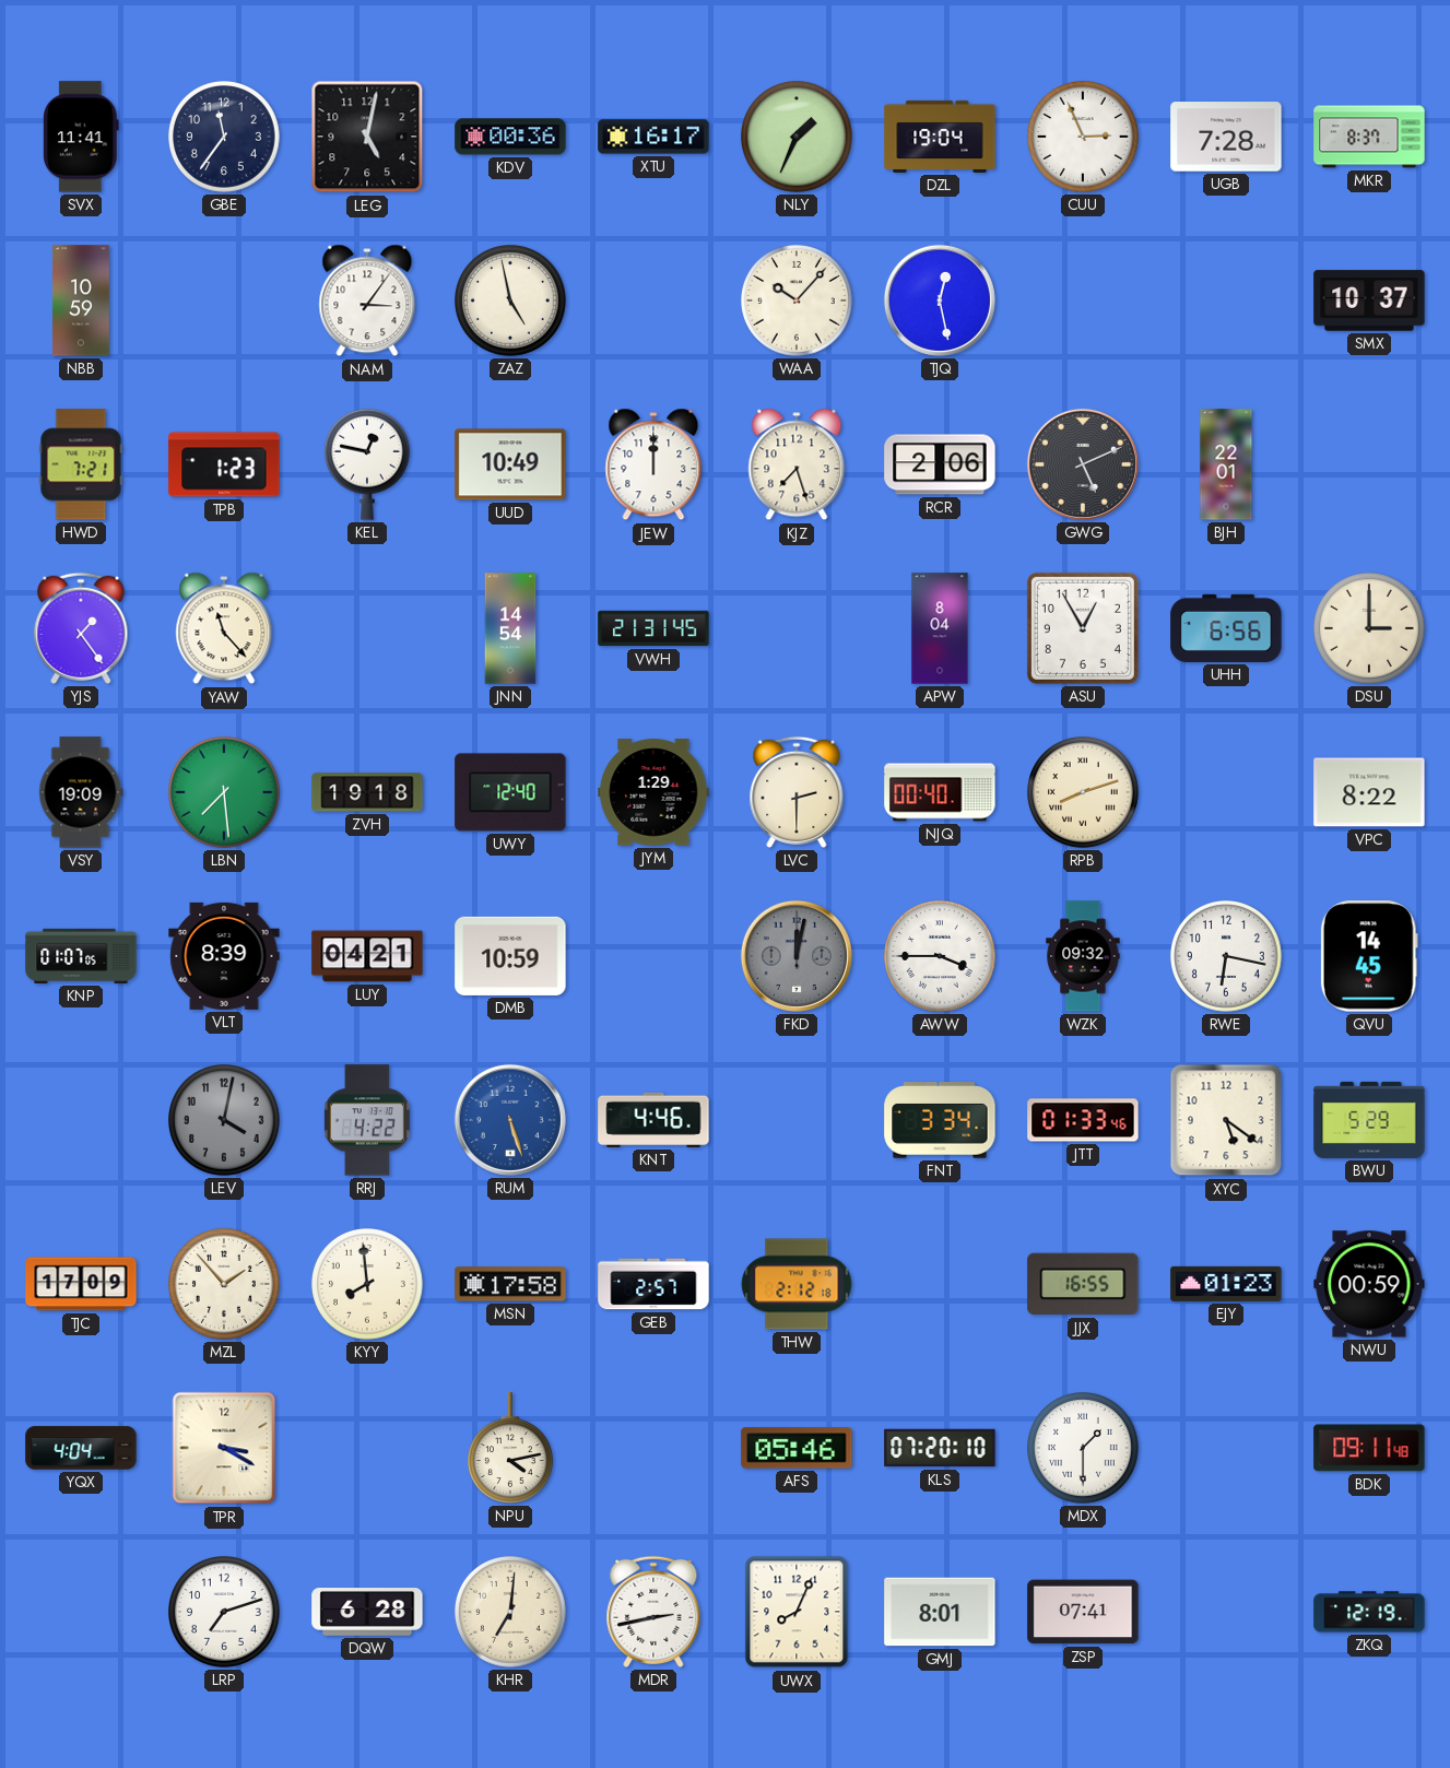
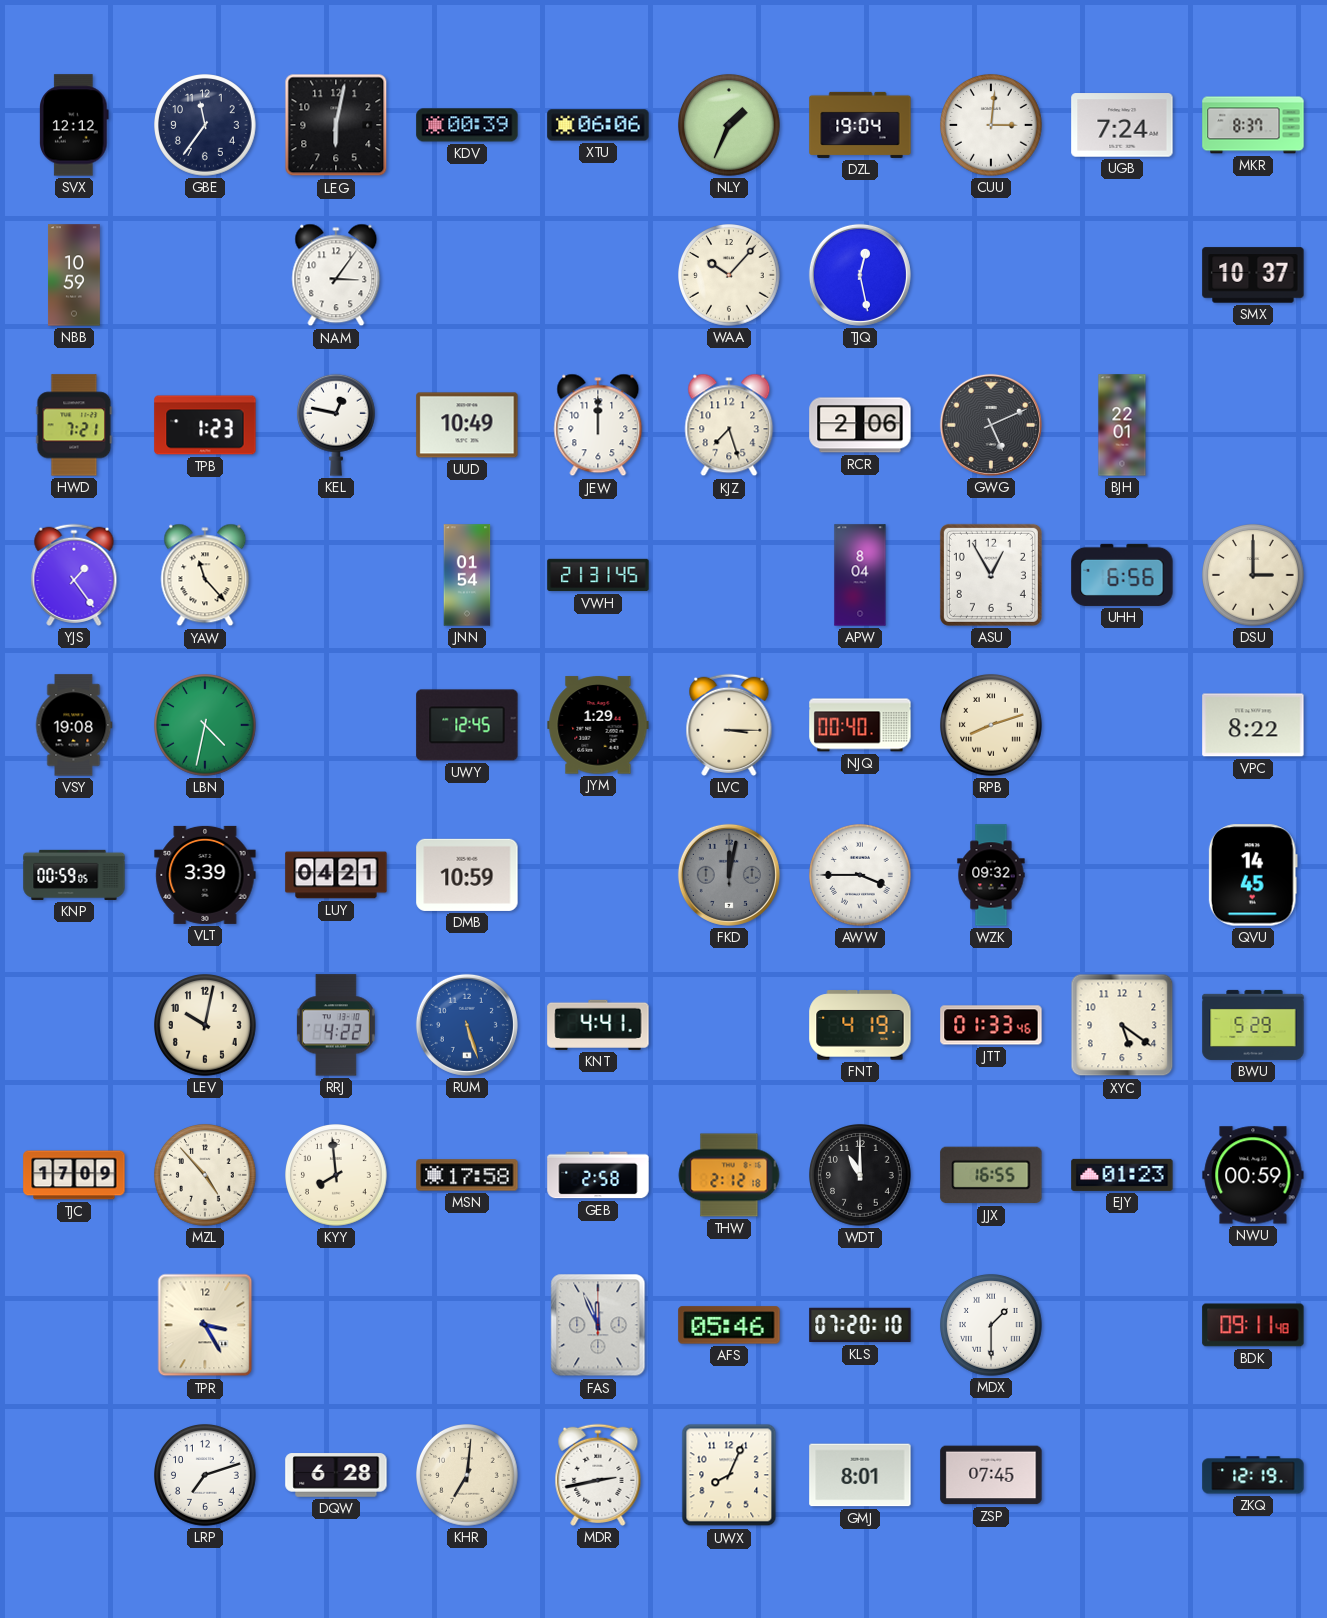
SVX: 11:41 -> 12:12
LEG: 5:02 -> 6:02
KDV: 00:36 -> 00:39
XTU: 16:17 -> 06:06
CUU: 2:56 -> 3:01
UGB: 7:28 -> 7:24
ZAZ: 4:58 -> none
JNN: 14:54 -> 01:54
VSY: 19:09 -> 19:08
LBN: 7:29 -> 4:32
ZVH: 19:18 -> none
UWY: 12:40 -> 12:45
LVC: 2:30 -> 3:15
KNP: 01:07 -> 00:59
VLT: 8:39 -> 3:39
RWE: 6:17 -> none
LEV: 4:02 -> 10:02
LEV dial: grey -> cream
KNT: 4:46 -> 4:41
FNT: 3:34 -> 4:19
MZL: 1:53 -> 4:53
GEB: 2:57 -> 2:58
WDT: none -> 11:00
YQX: 4:04 -> none
TPR: 3:20 -> 3:25
NPU: 4:13 -> none
FAS: none -> 11:56
ZSP: 07:41 -> 07:45
